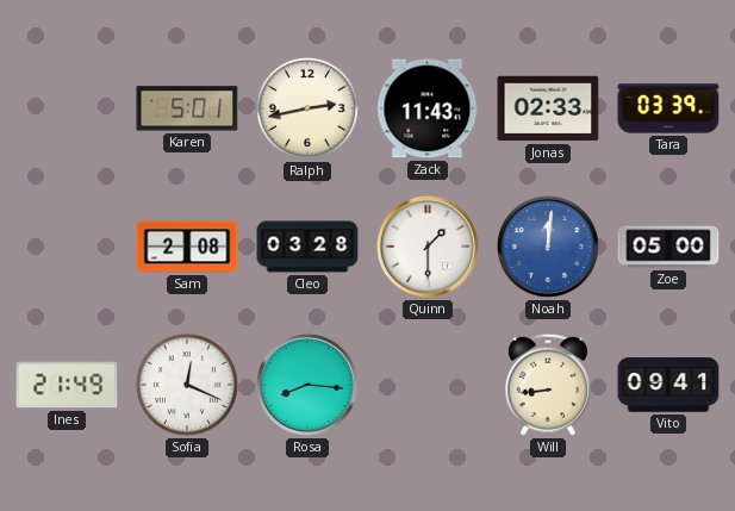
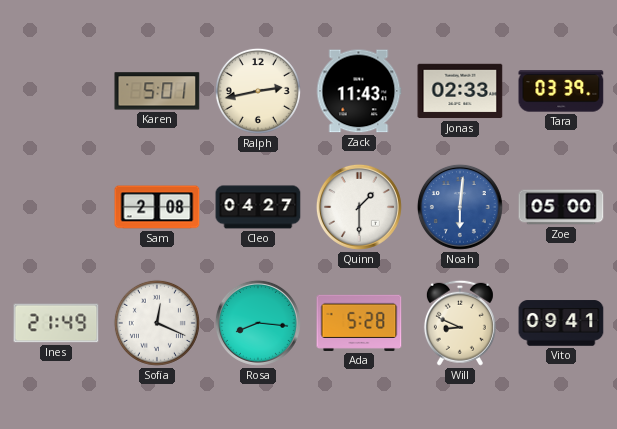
Cleo: 03:28 -> 04:27
Noah: 12:01 -> 6:01
Ada: none -> 5:28
Will: 8:44 -> 8:49
